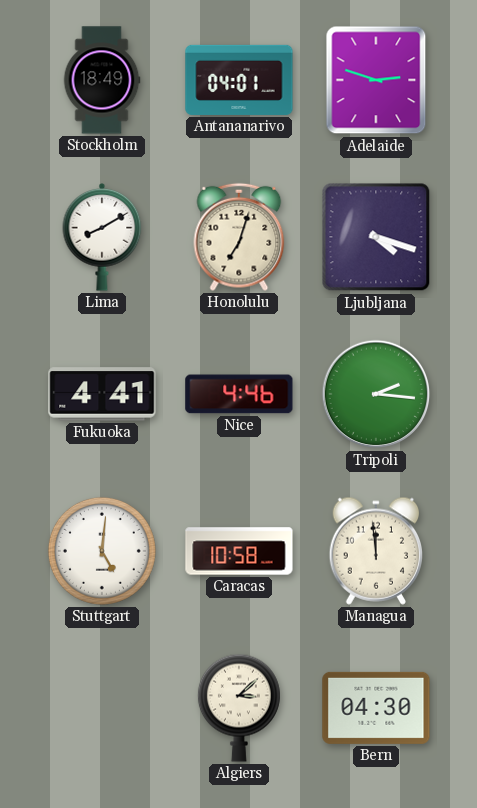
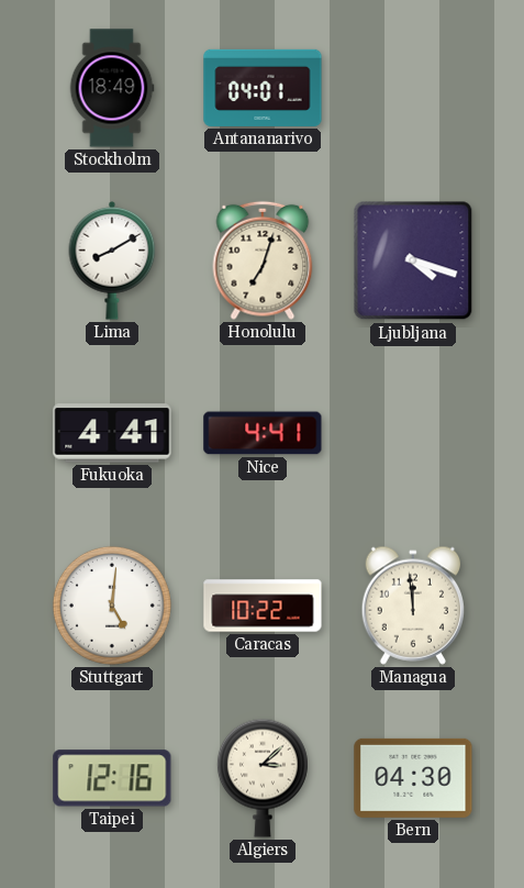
Adelaide: 2:48 -> none
Nice: 4:46 -> 4:41
Tripoli: 2:16 -> none
Caracas: 10:58 -> 10:22
Taipei: none -> 12:16
